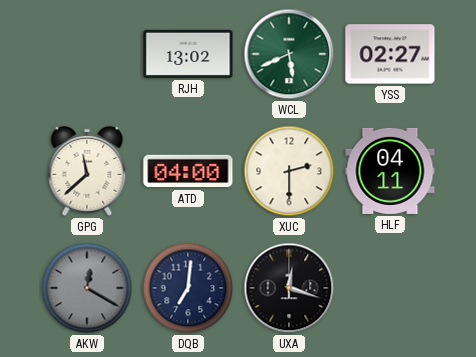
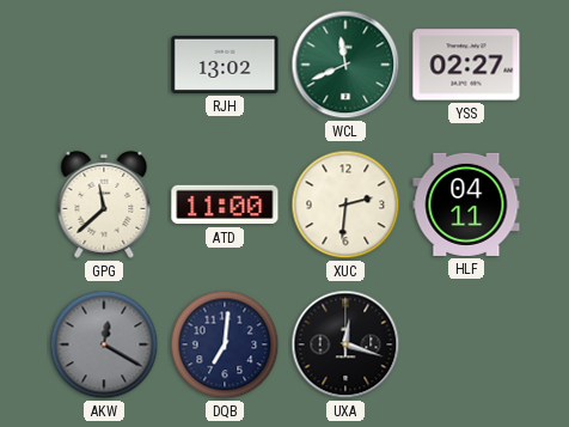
WCL: 5:41 -> 11:41
ATD: 04:00 -> 11:00
XUC: 2:30 -> 2:31
